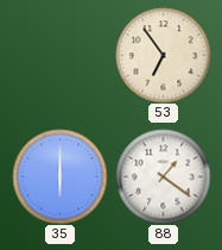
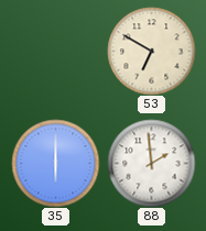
53: 6:54 -> 6:50
88: 1:21 -> 1:59
